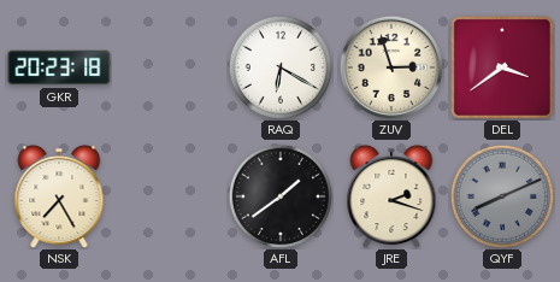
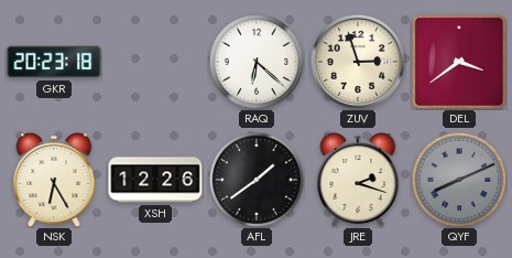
RAQ: 6:20 -> 6:22
NSK: 7:25 -> 6:25
XSH: none -> 12:26
